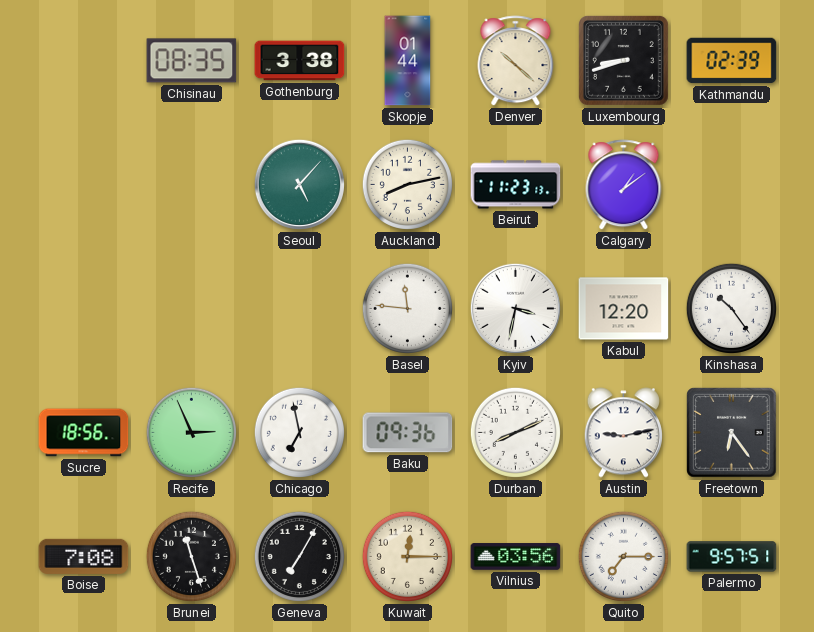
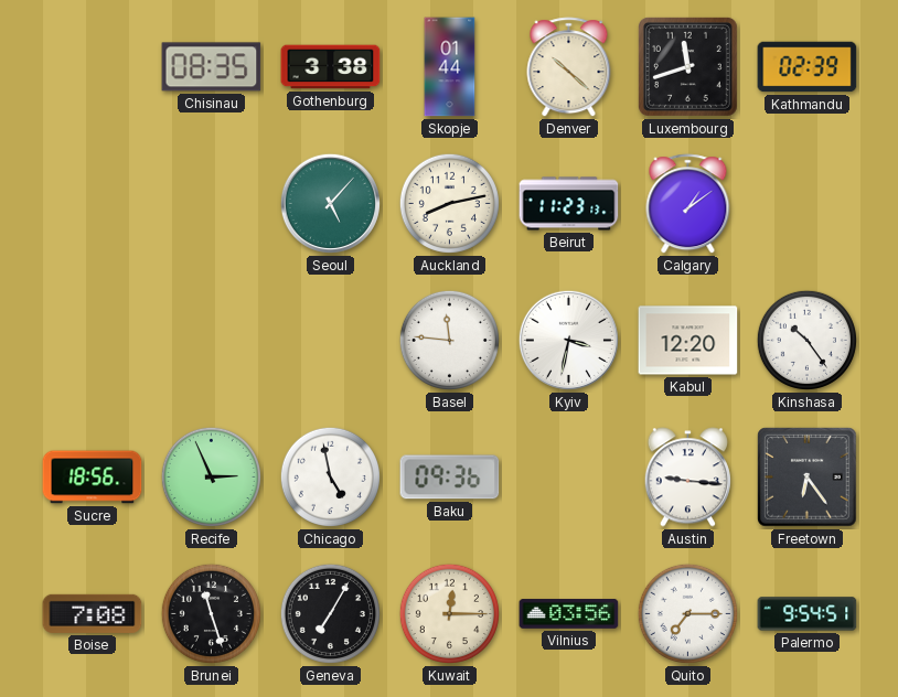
Luxembourg: 8:42 -> 11:42
Chicago: 6:58 -> 4:58
Durban: 8:11 -> none
Austin: 9:13 -> 9:16
Palermo: 9:57 -> 9:54
